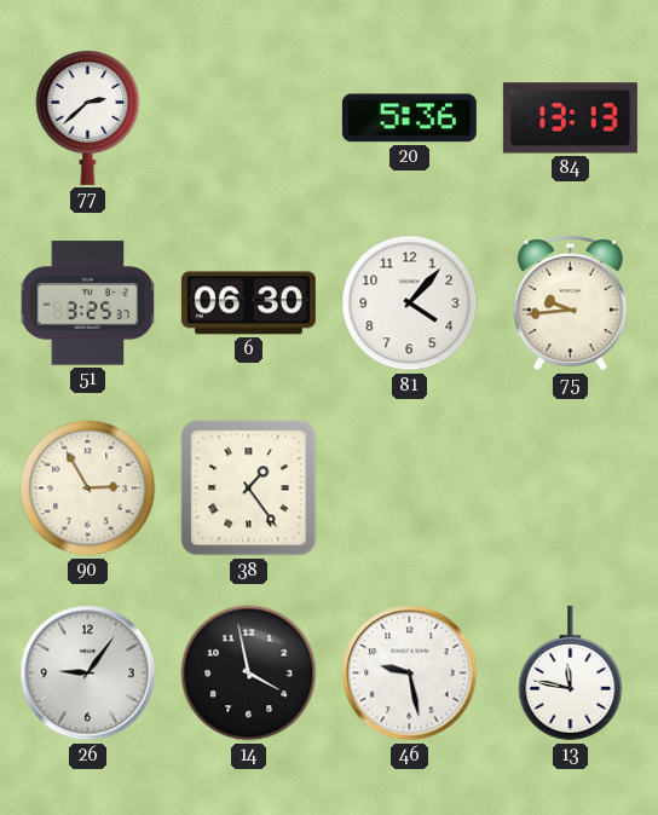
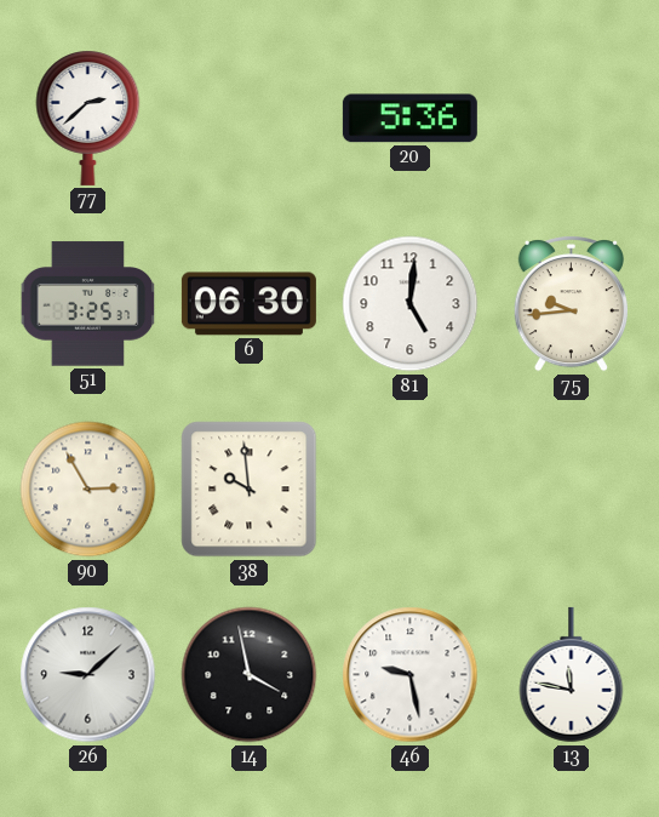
84: 13:13 -> none
81: 4:07 -> 5:01
38: 1:24 -> 9:59
26: 9:06 -> 9:08
